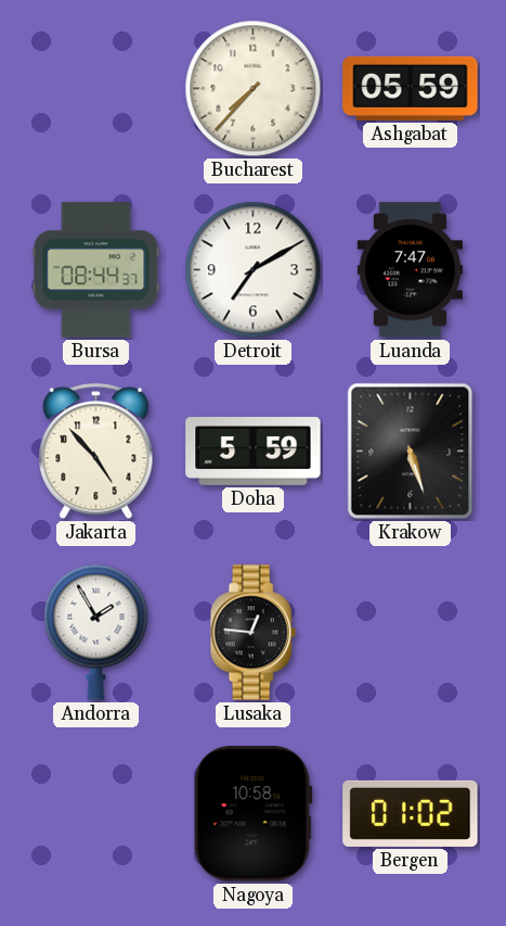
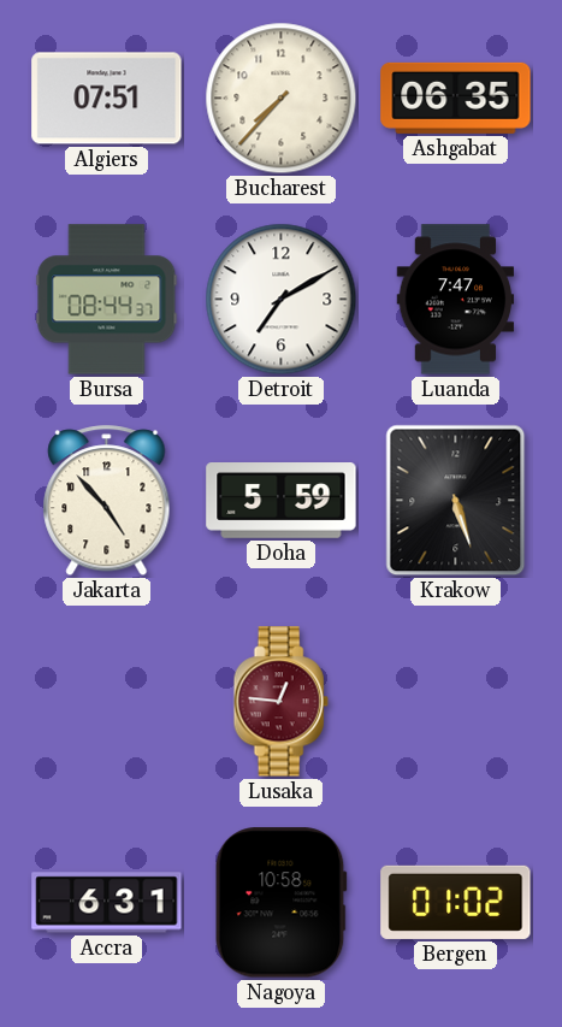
Algiers: none -> 07:51
Ashgabat: 05:59 -> 06:35
Andorra: 1:55 -> none
Lusaka dial: black -> burgundy
Accra: none -> 6:31
